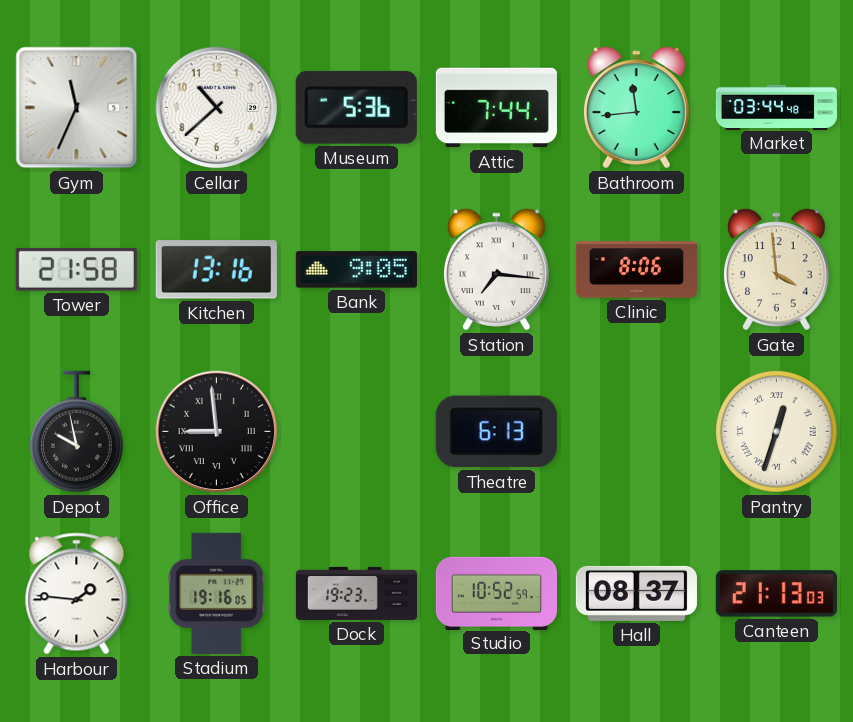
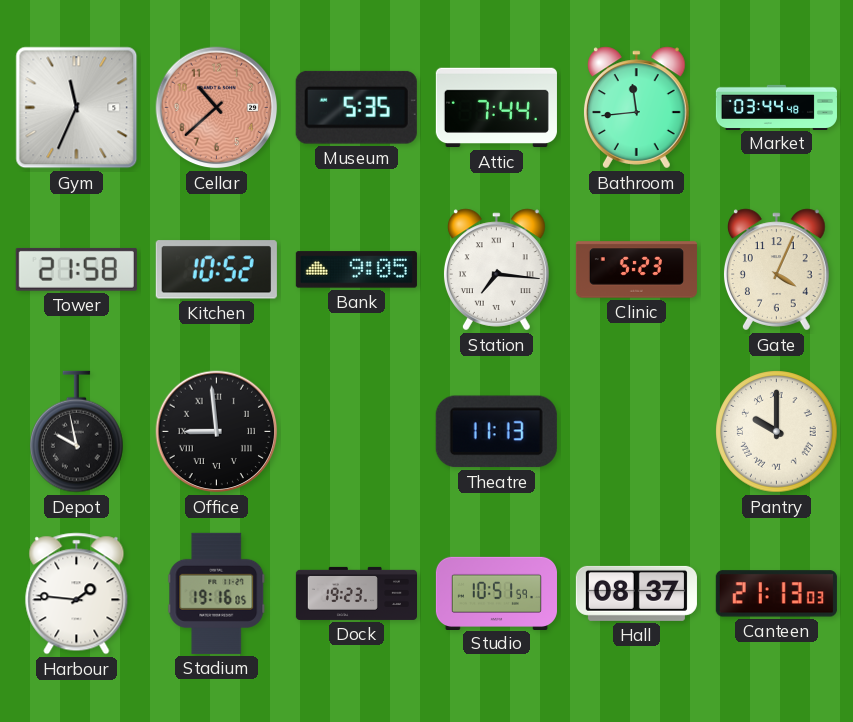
Cellar dial: white -> salmon
Museum: 5:36 -> 5:35
Kitchen: 13:16 -> 10:52
Clinic: 8:06 -> 5:23
Gate: 3:59 -> 4:04
Theatre: 6:13 -> 11:13
Pantry: 12:33 -> 10:00
Studio: 10:52 -> 10:51
